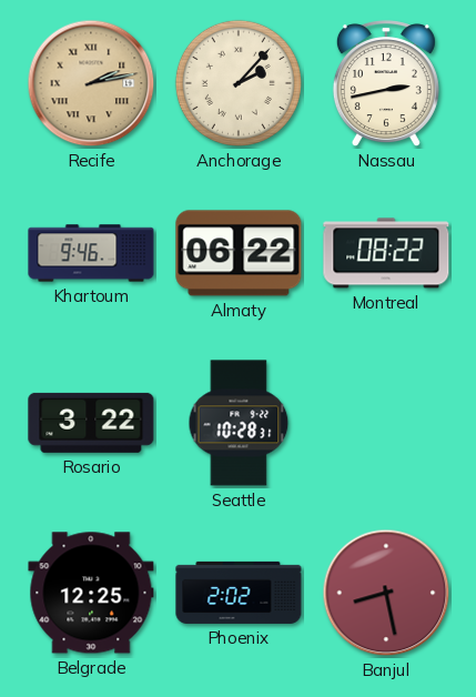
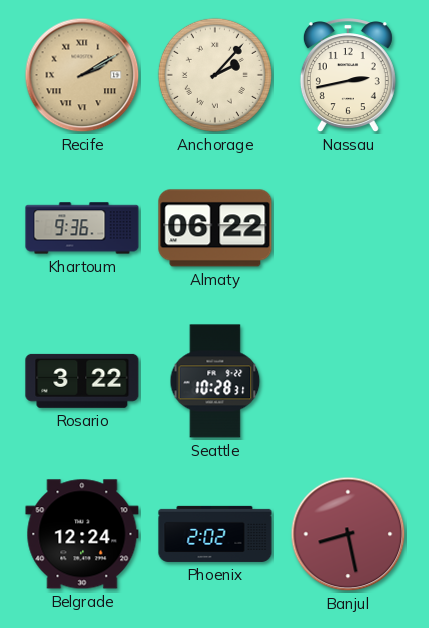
Recife: 2:13 -> 2:10
Khartoum: 9:46 -> 9:36
Montreal: 08:22 -> none
Belgrade: 12:25 -> 12:24
